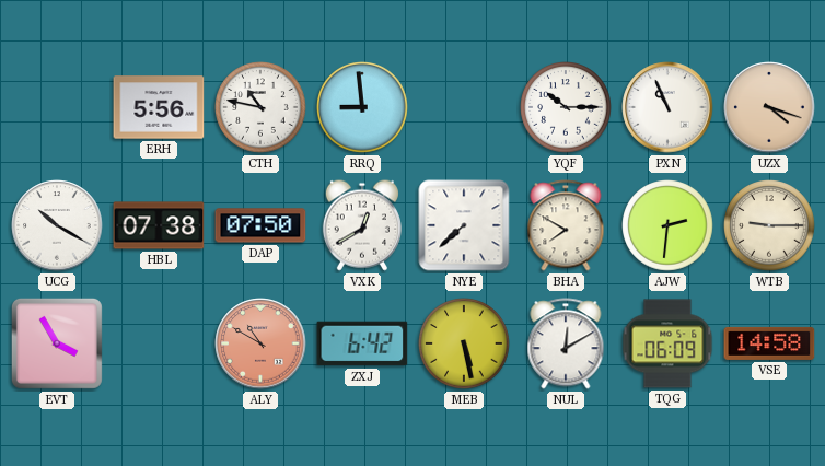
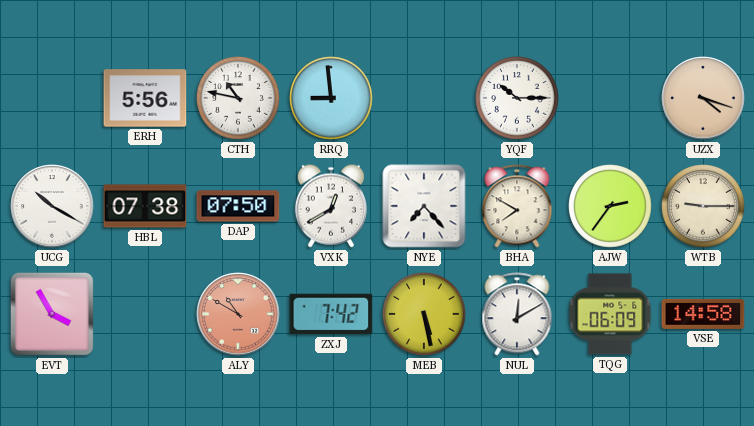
PXN: 10:56 -> none
NYE: 7:38 -> 7:23
AJW: 2:31 -> 2:36
ZXJ: 6:42 -> 7:42
